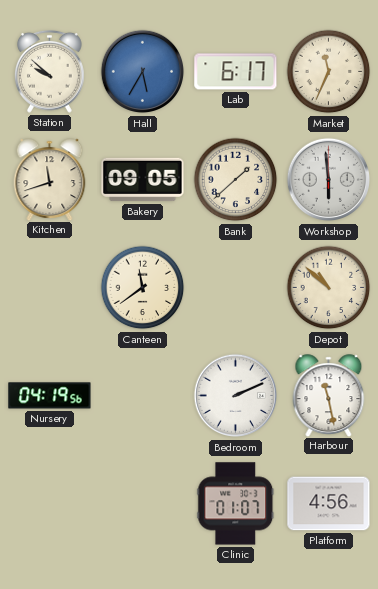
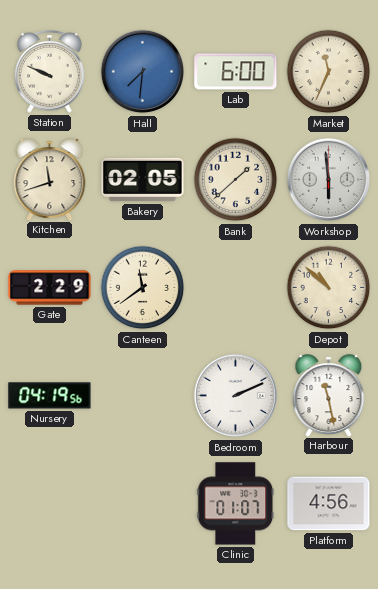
Station: 9:52 -> 9:49
Hall: 5:35 -> 7:31
Lab: 6:17 -> 6:00
Bakery: 09:05 -> 02:05
Gate: none -> 2:29
